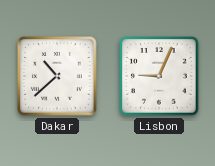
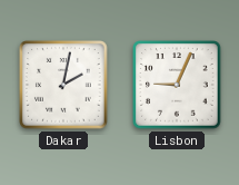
Dakar: 10:38 -> 2:02
